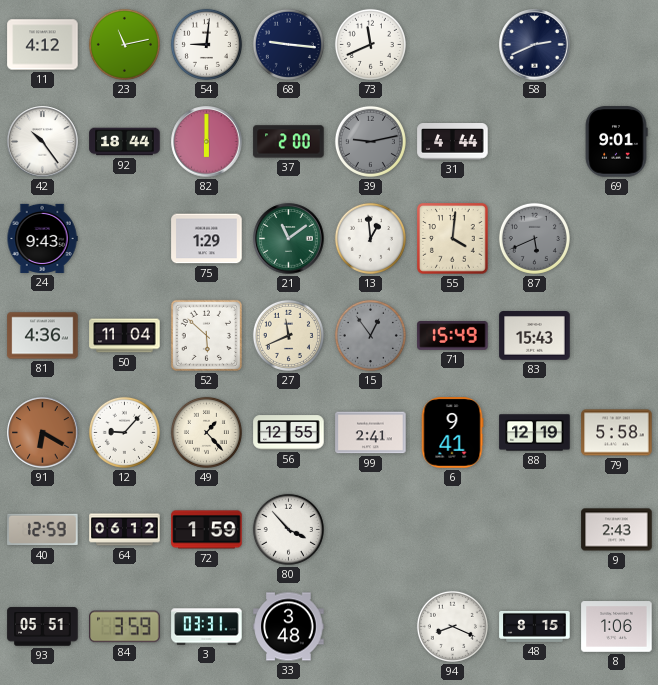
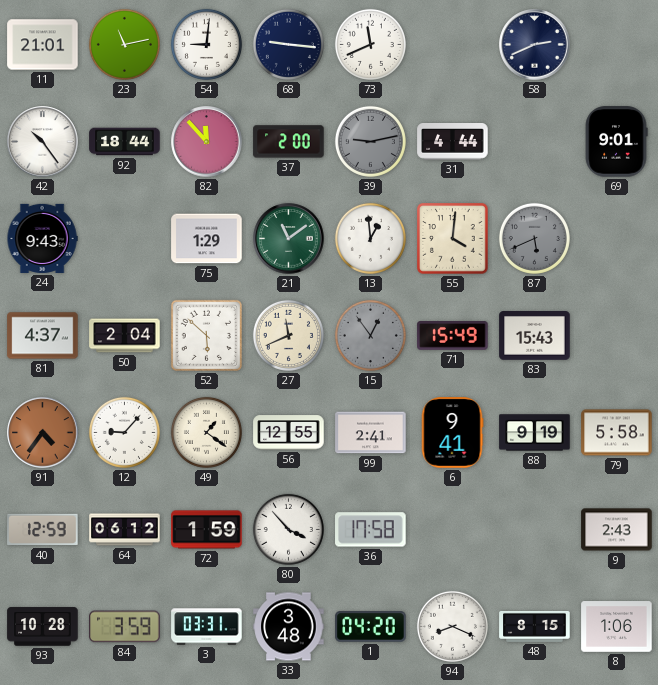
11: 4:12 -> 21:01
82: 6:00 -> 11:53
81: 4:36 -> 4:37
50: 11:04 -> 2:04
91: 6:20 -> 4:36
49: 1:23 -> 1:21
88: 12:19 -> 9:19
36: none -> 17:58
93: 05:51 -> 10:28
1: none -> 04:20
